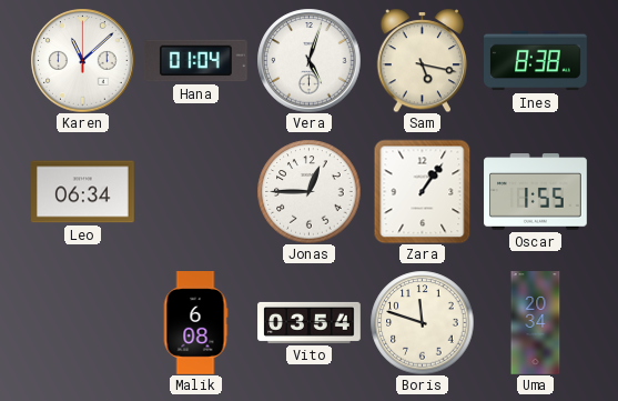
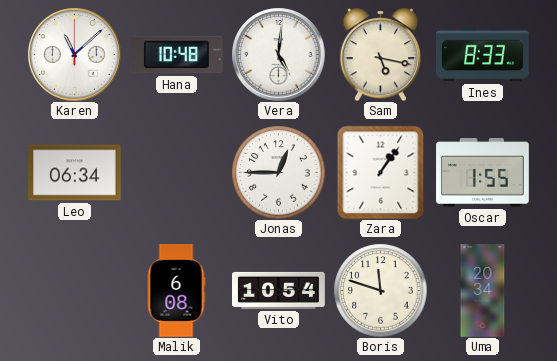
Hana: 01:04 -> 10:48
Vera: 5:03 -> 5:01
Ines: 8:38 -> 8:33
Vito: 03:54 -> 10:54
